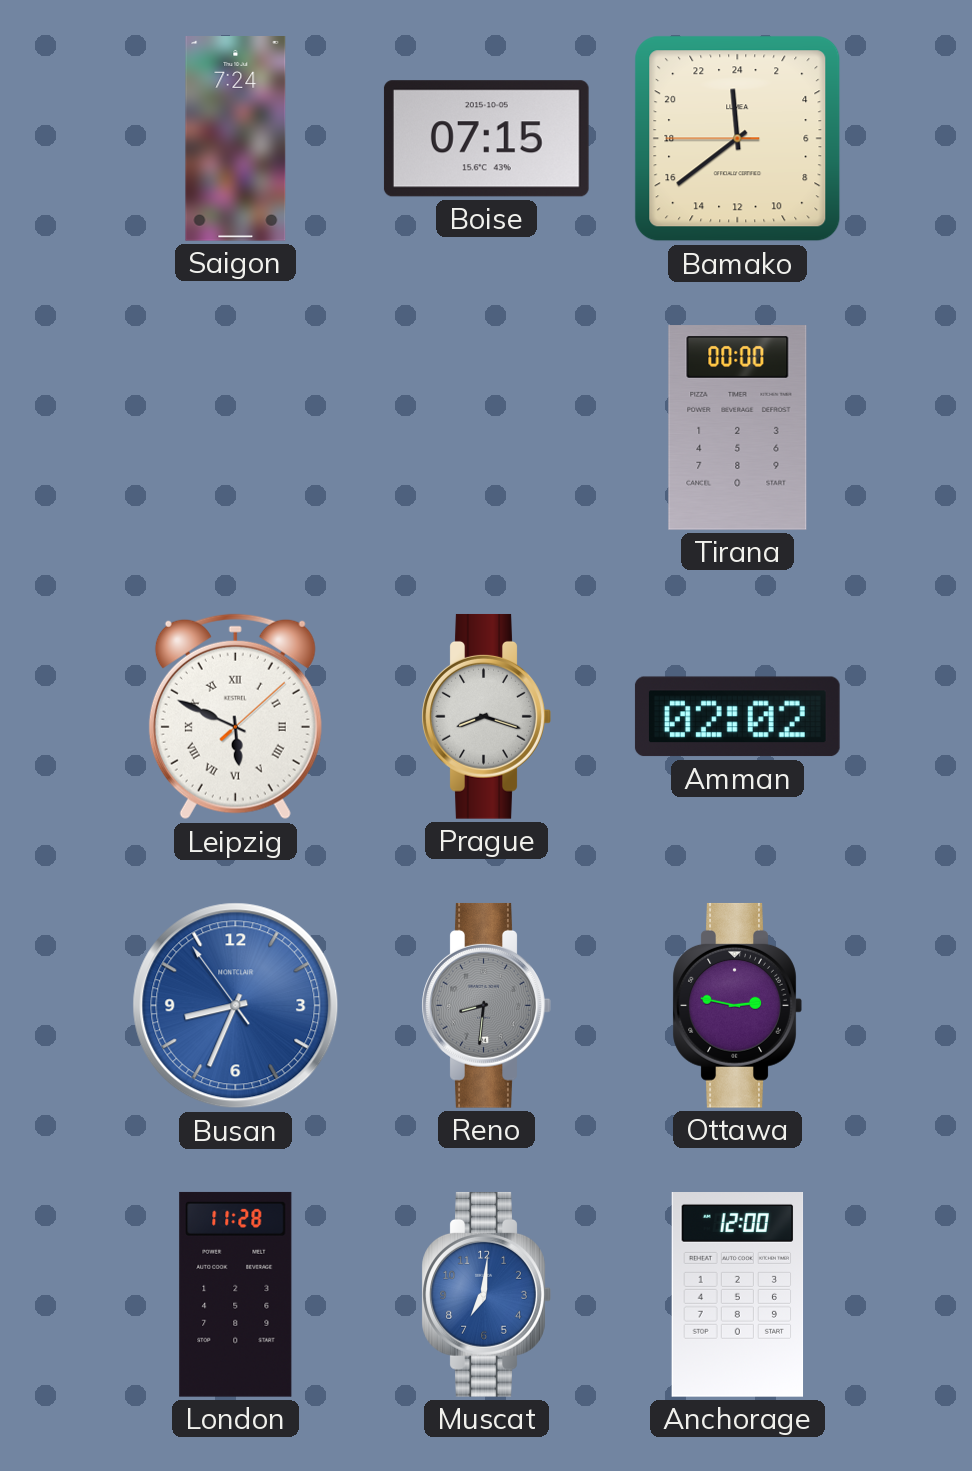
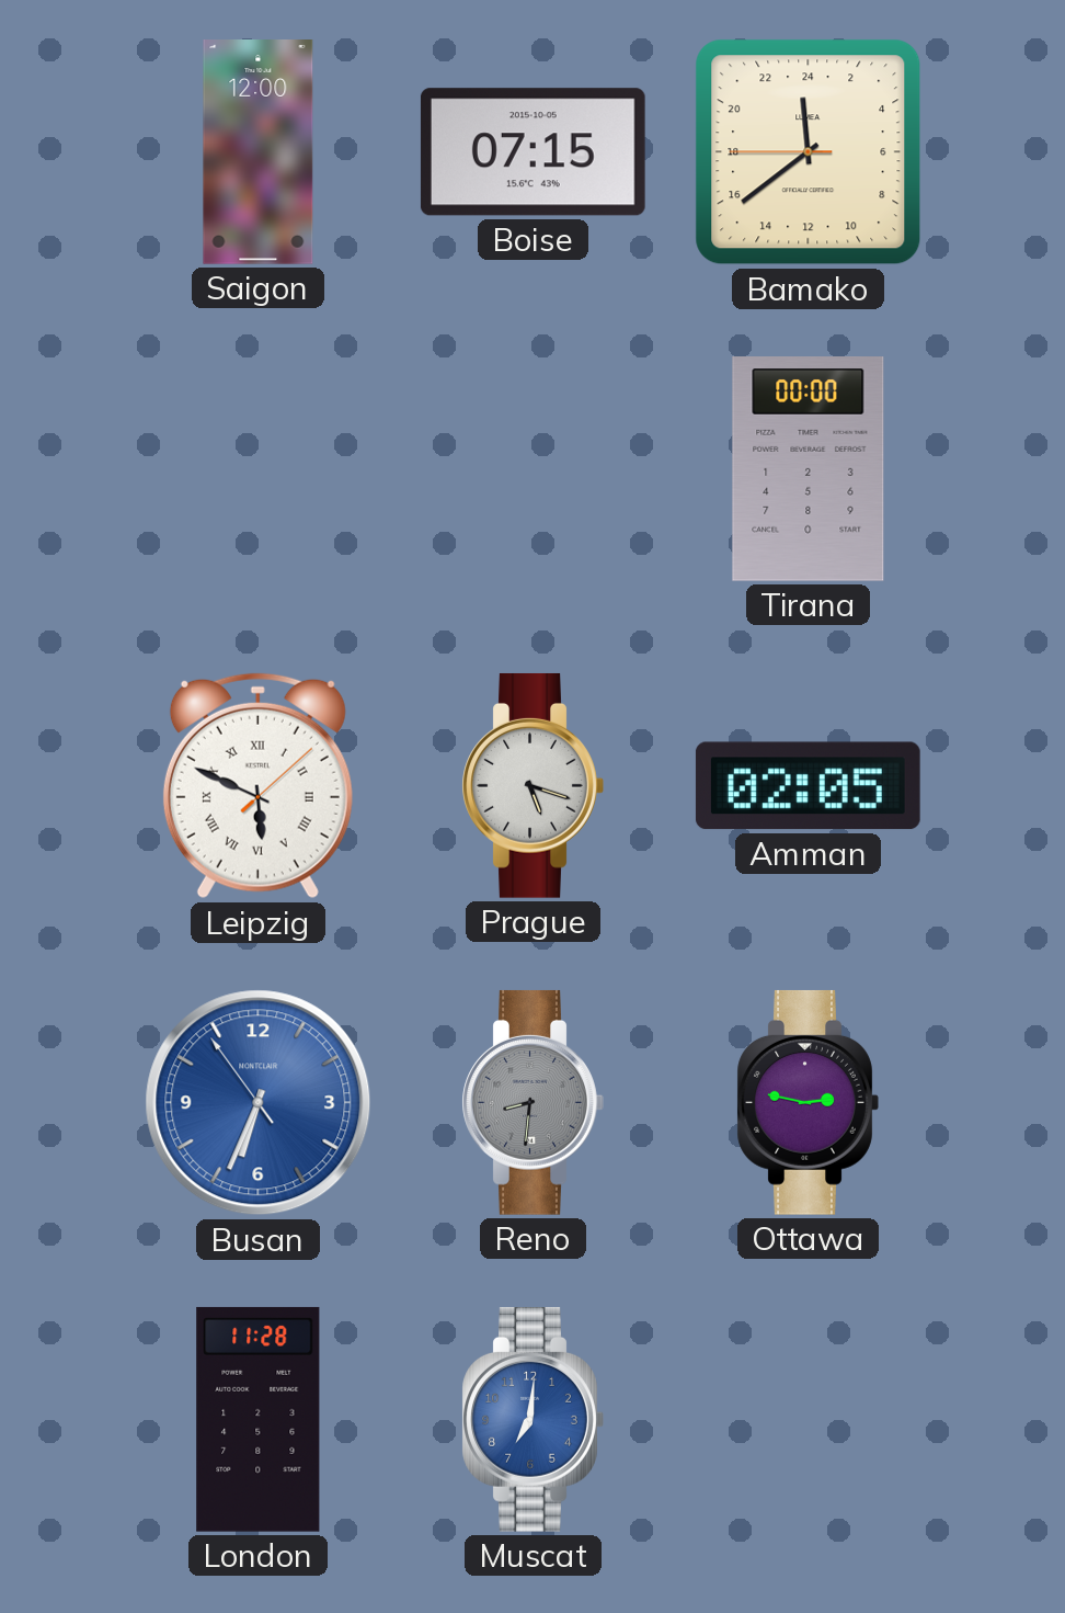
Saigon: 7:24 -> 12:00
Prague: 8:18 -> 5:18
Amman: 02:02 -> 02:05
Busan: 8:33 -> 6:33
Anchorage: 12:00 -> none
